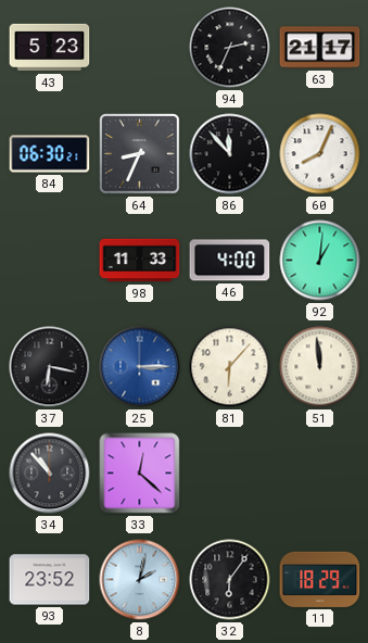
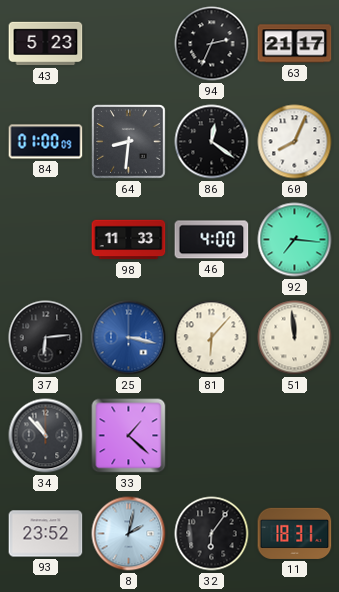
84: 06:30 -> 01:00
64: 8:34 -> 8:31
86: 11:53 -> 12:21
92: 1:01 -> 7:16
37: 6:17 -> 6:14
25: 3:15 -> 3:17
33: 12:22 -> 1:22
11: 18:29 -> 18:31
